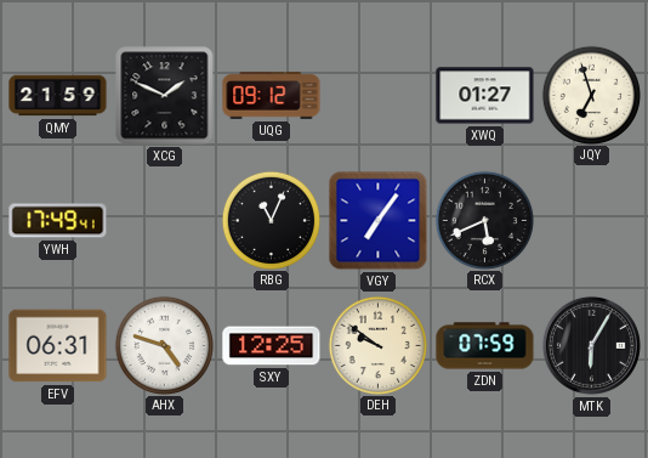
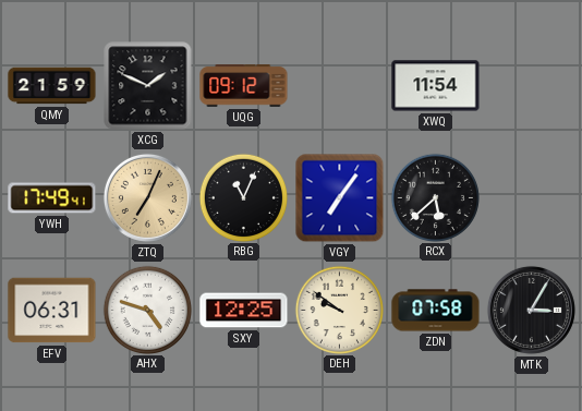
XWQ: 01:27 -> 11:54
JQY: 6:57 -> none
ZTQ: none -> 7:04
RCX: 5:41 -> 5:38
ZDN: 07:59 -> 07:58
MTK: 6:05 -> 3:05
